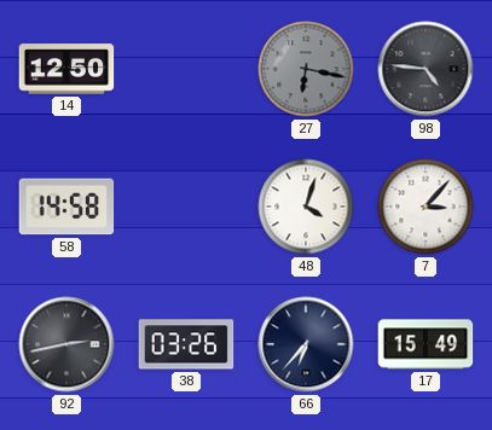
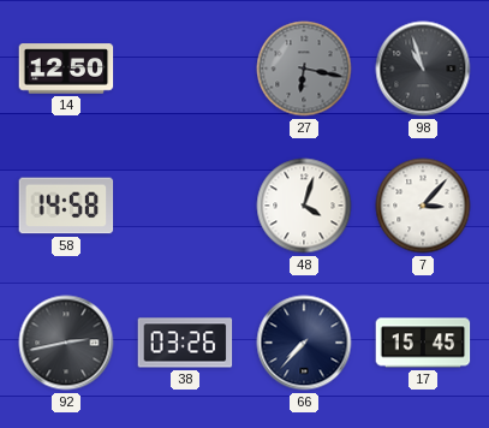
98: 4:46 -> 10:57
66: 6:37 -> 7:37
17: 15:49 -> 15:45
